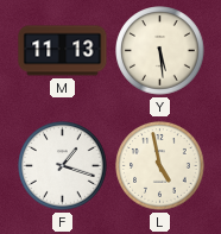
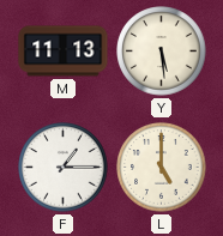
F: 1:18 -> 1:15
L: 4:58 -> 5:00
